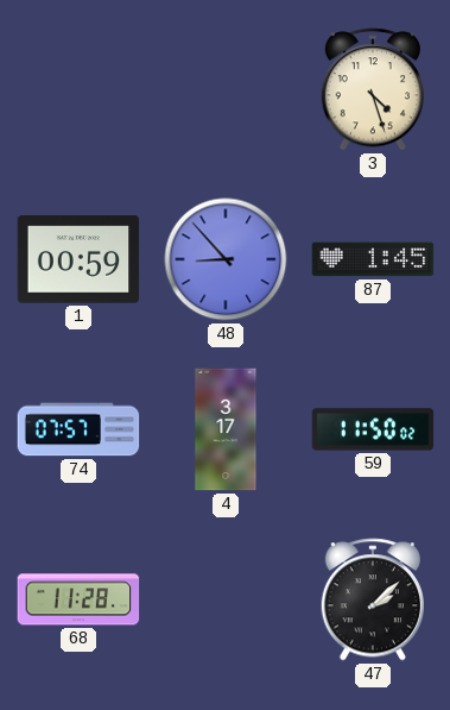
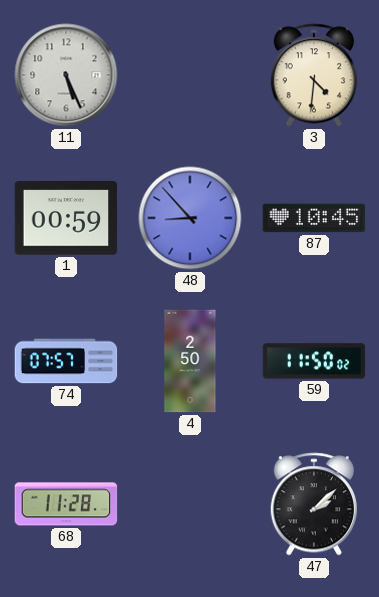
11: none -> 5:26
3: 4:27 -> 4:31
87: 1:45 -> 10:45
4: 3:17 -> 2:50
